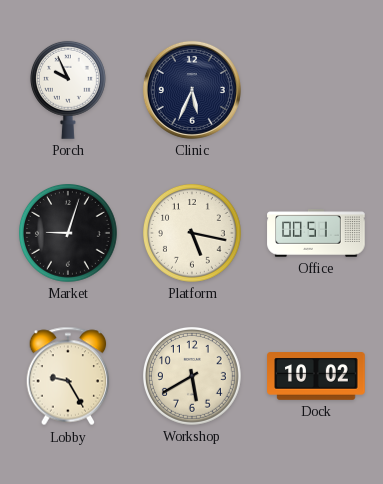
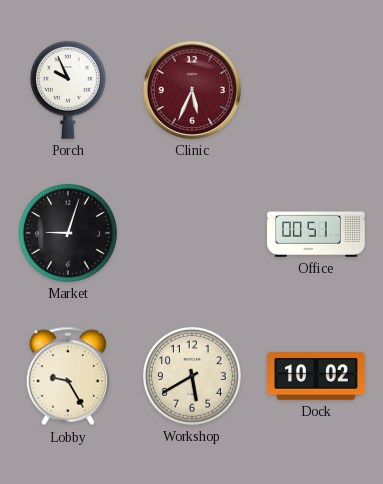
Clinic dial: navy -> burgundy
Platform: 5:17 -> none
